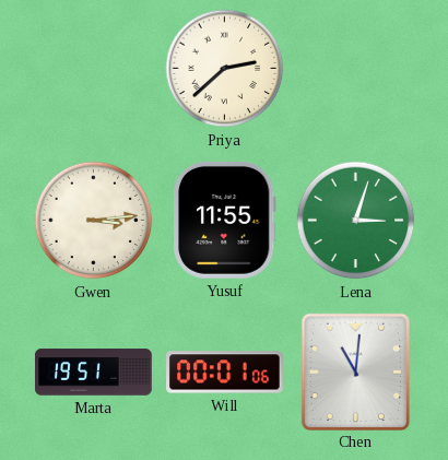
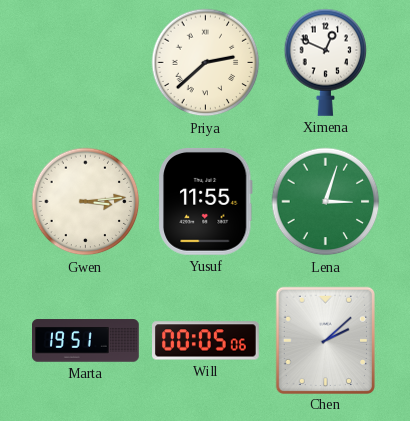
Ximena: none -> 12:49
Will: 00:01 -> 00:05
Chen: 11:01 -> 2:08
